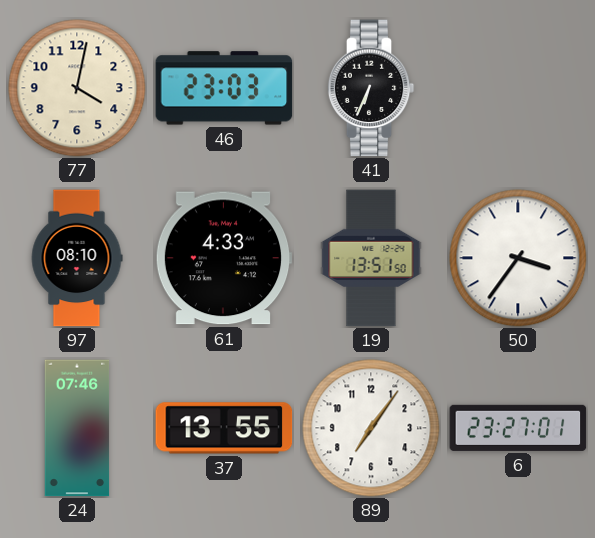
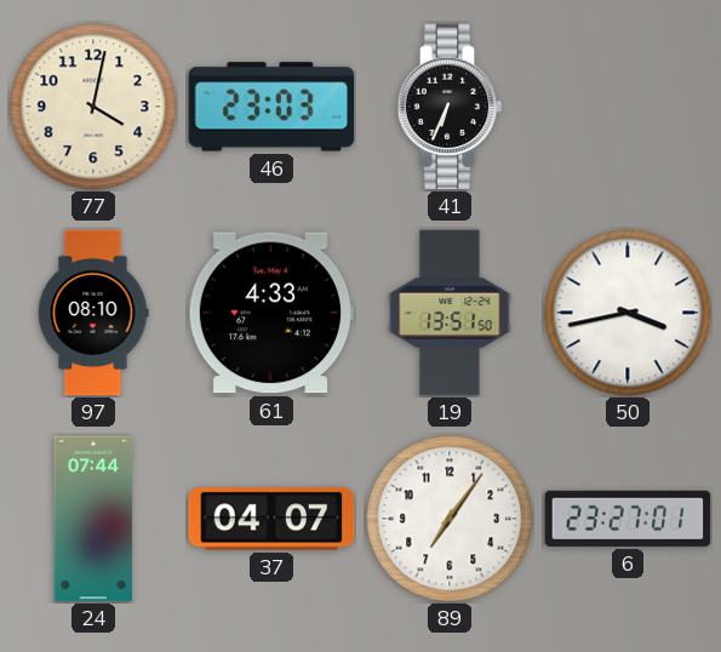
50: 3:36 -> 3:43
24: 07:46 -> 07:44
37: 13:55 -> 04:07
